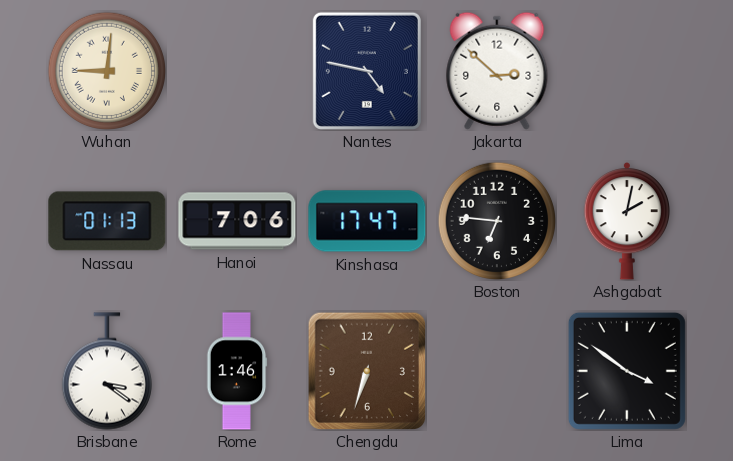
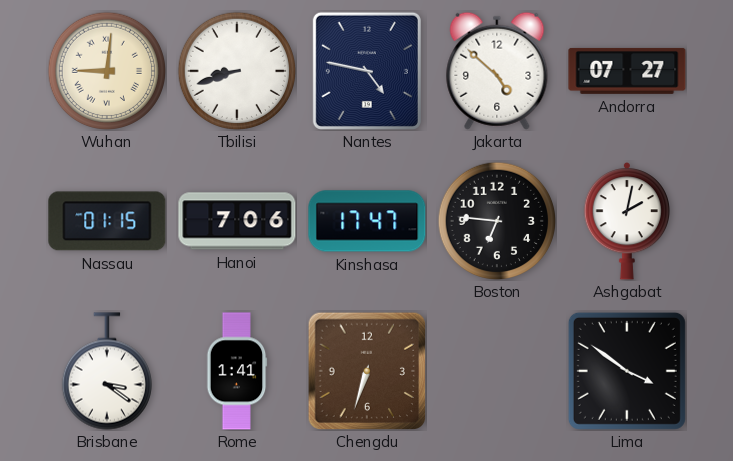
Tbilisi: none -> 8:42
Jakarta: 2:52 -> 4:52
Andorra: none -> 07:27
Nassau: 01:13 -> 01:15
Rome: 1:46 -> 1:41
